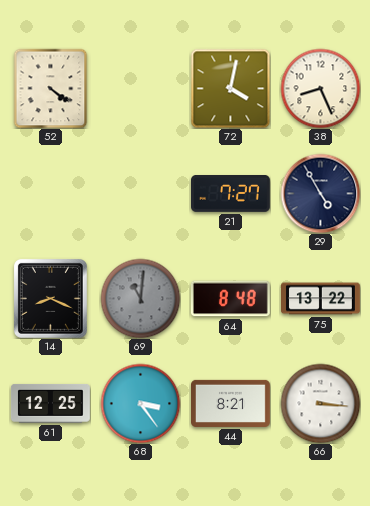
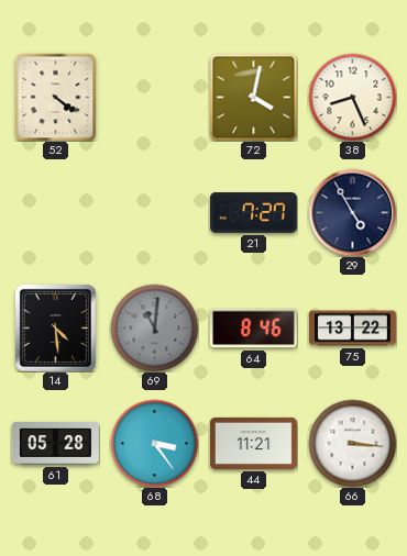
14: 8:19 -> 4:29
64: 8:48 -> 8:46
61: 12:25 -> 05:28
44: 8:21 -> 11:21
